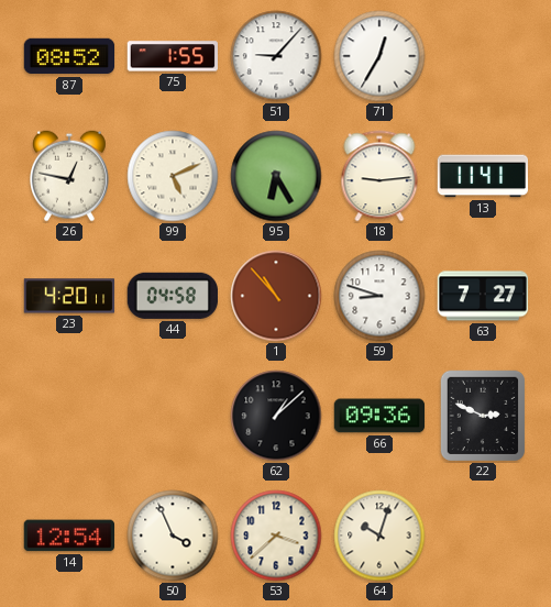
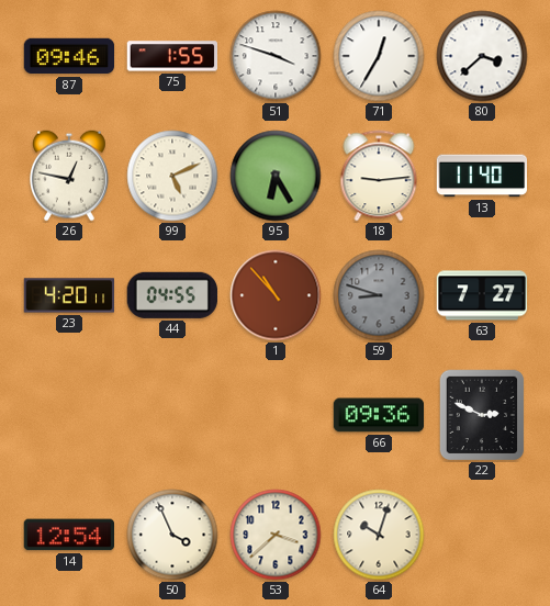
87: 08:52 -> 09:46
51: 9:07 -> 3:48
80: none -> 3:38
13: 11:41 -> 11:40
44: 04:58 -> 04:55
59 dial: white -> grey
62: 1:08 -> none
